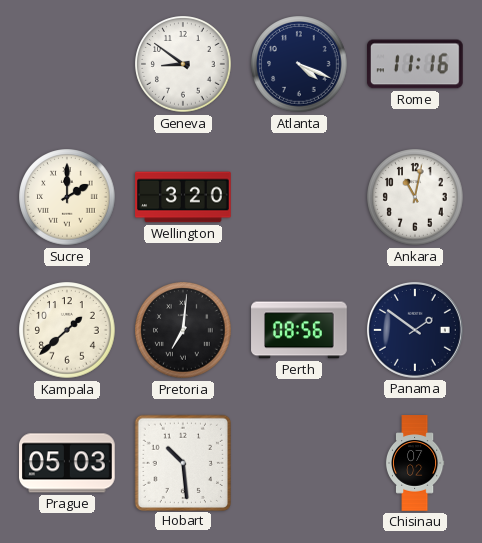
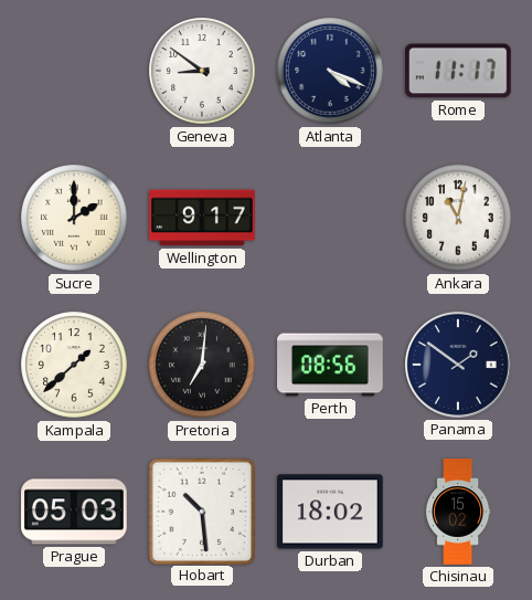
Rome: 11:16 -> 11:17
Wellington: 3:20 -> 9:17
Durban: none -> 18:02
Chisinau: 07:02 -> 15:02
